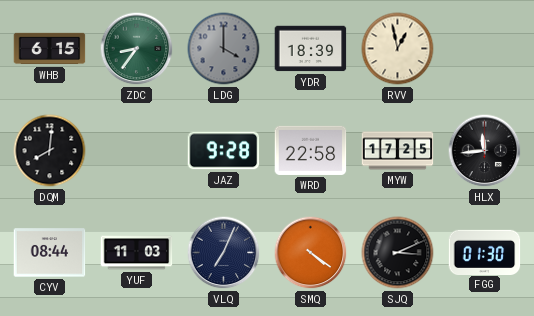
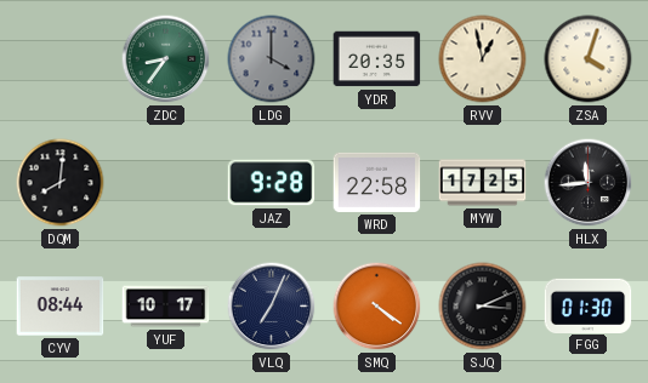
WHB: 6:15 -> none
YDR: 18:39 -> 20:35
ZSA: none -> 4:03
YUF: 11:03 -> 10:17
